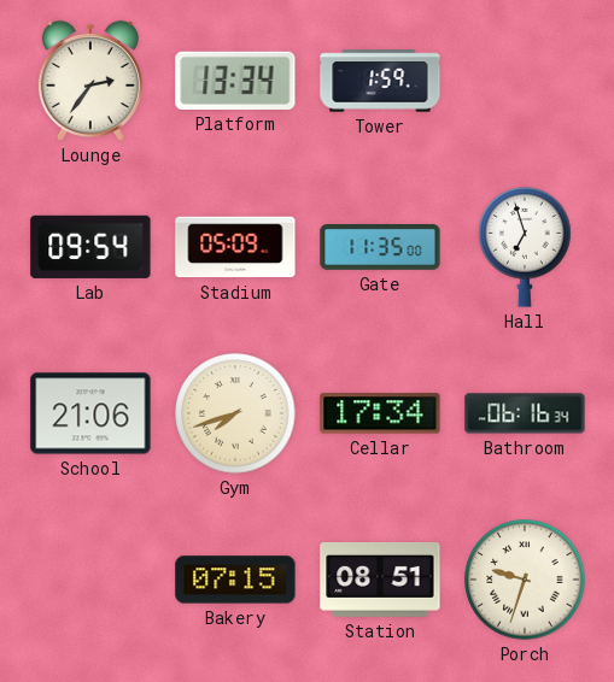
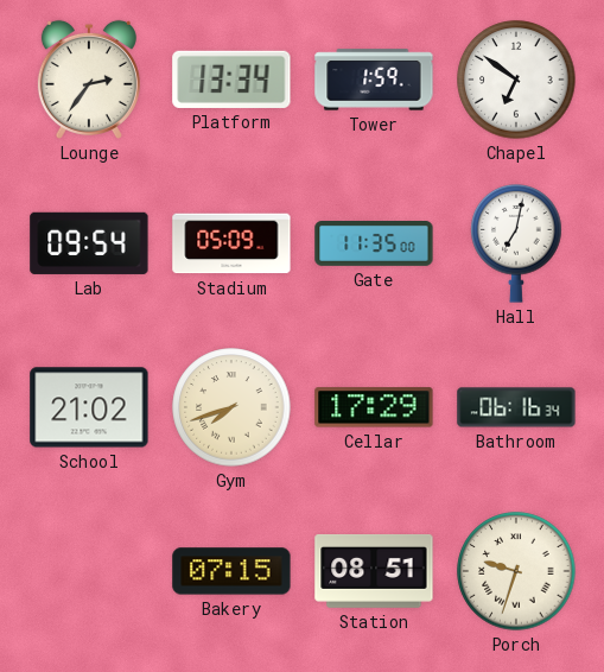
Chapel: none -> 6:51
Hall: 6:57 -> 7:02
School: 21:06 -> 21:02
Cellar: 17:34 -> 17:29
